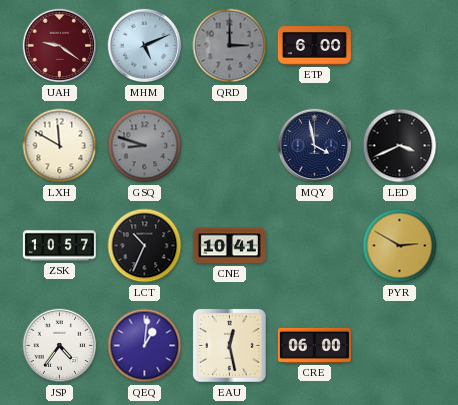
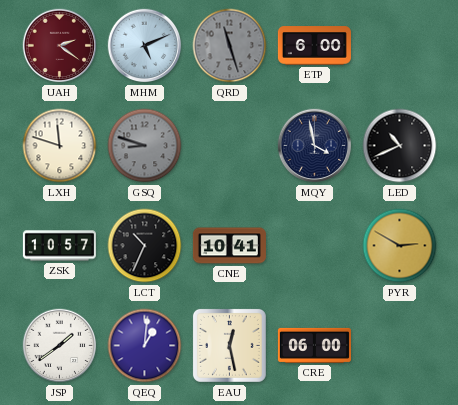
UAH: 9:21 -> 2:21
QRD: 3:00 -> 11:27
LXH: 11:50 -> 11:48
LED: 3:41 -> 10:41
JSP: 4:36 -> 1:39
